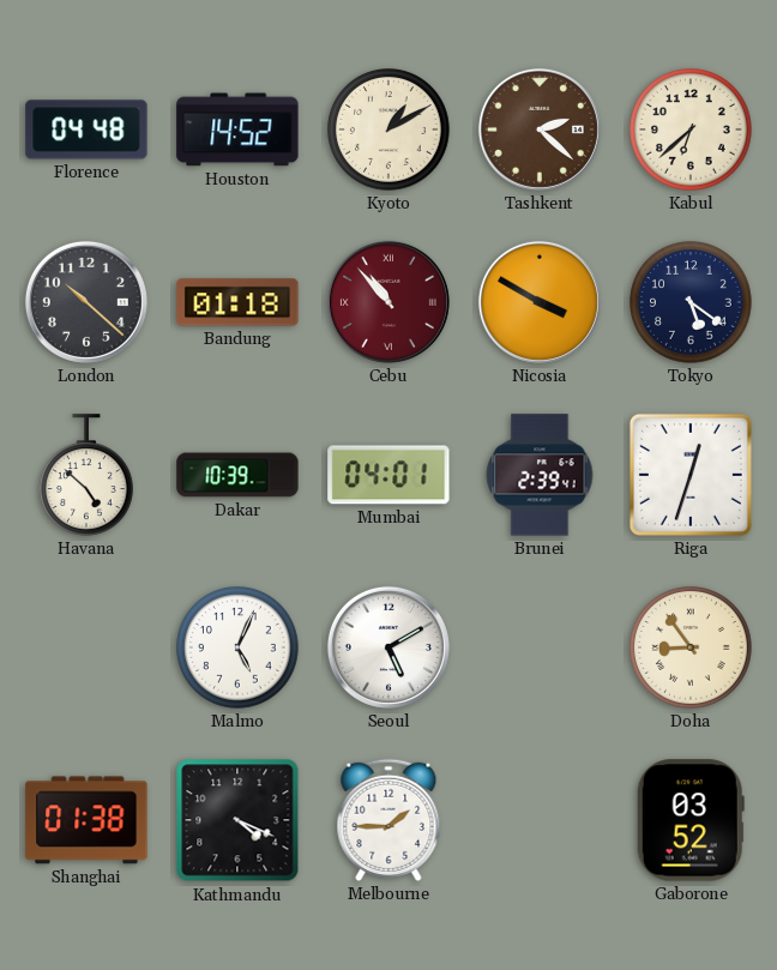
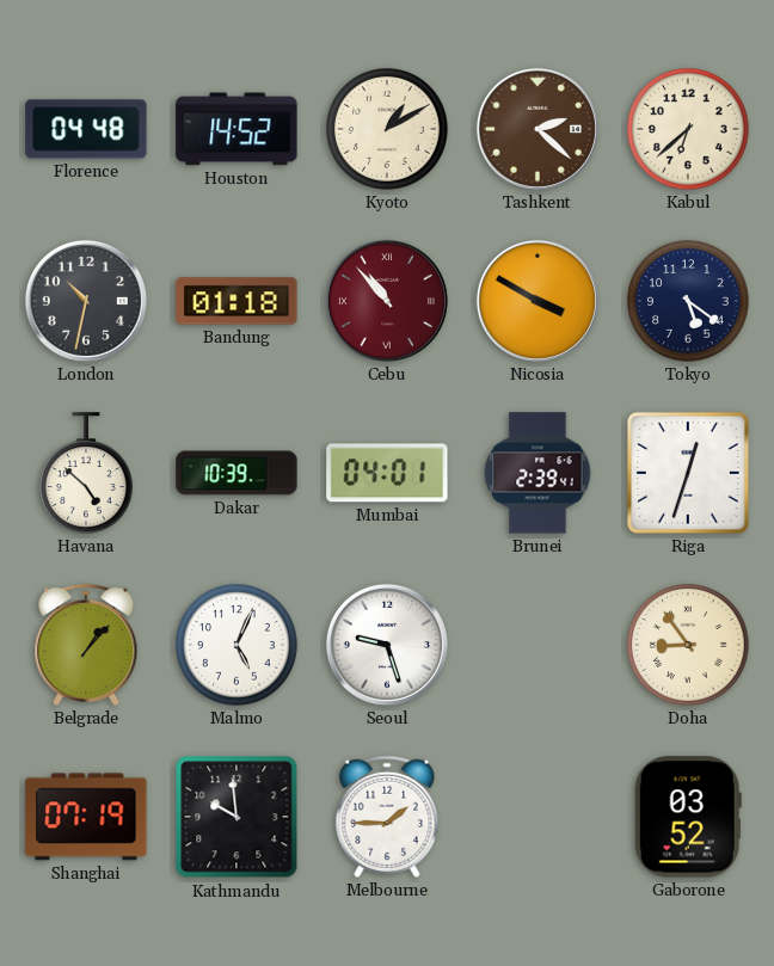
London: 10:22 -> 10:32
Belgrade: none -> 1:07
Seoul: 5:10 -> 9:27
Shanghai: 01:38 -> 07:19
Kathmandu: 4:19 -> 9:59
